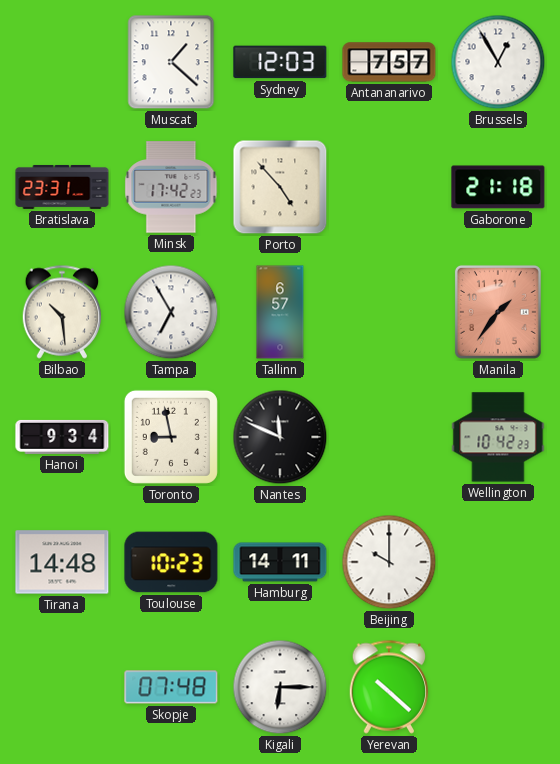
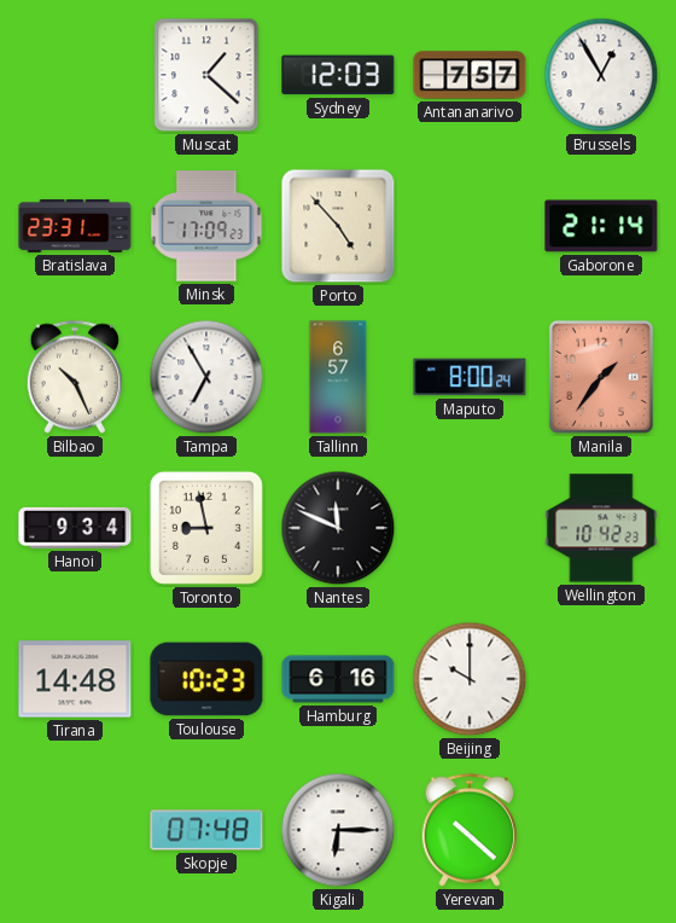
Minsk: 17:42 -> 17:09
Gaborone: 21:18 -> 21:14
Bilbao: 10:29 -> 10:26
Maputo: none -> 8:00
Hamburg: 14:11 -> 6:16
